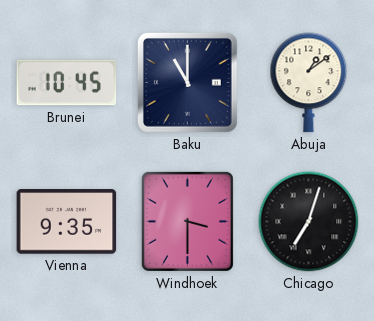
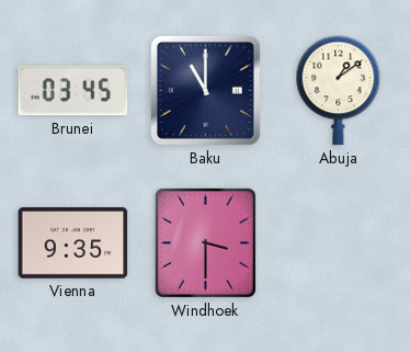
Brunei: 10:45 -> 03:45
Chicago: 7:03 -> none
